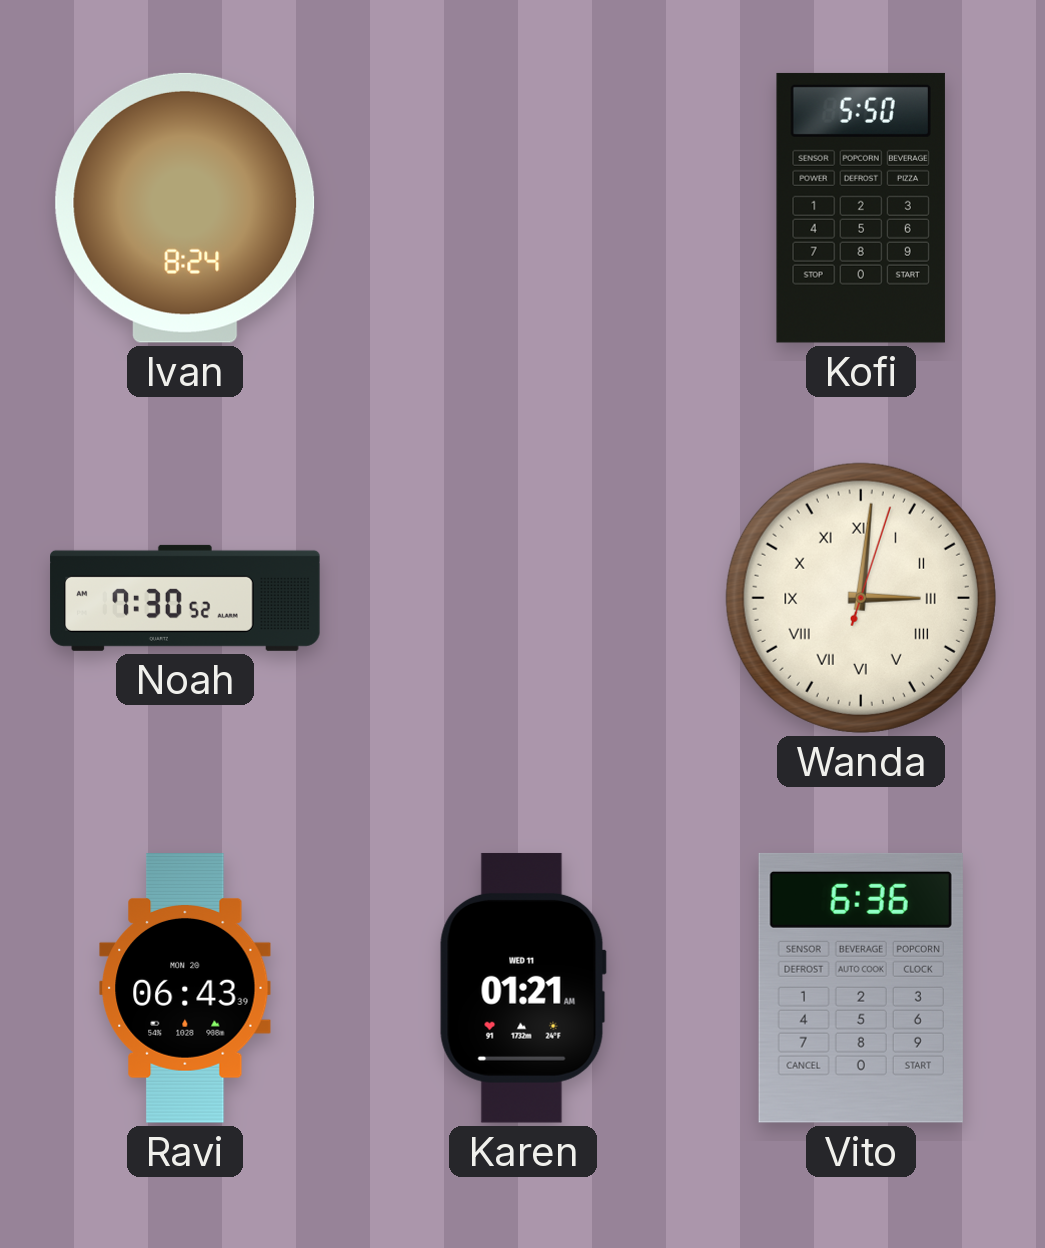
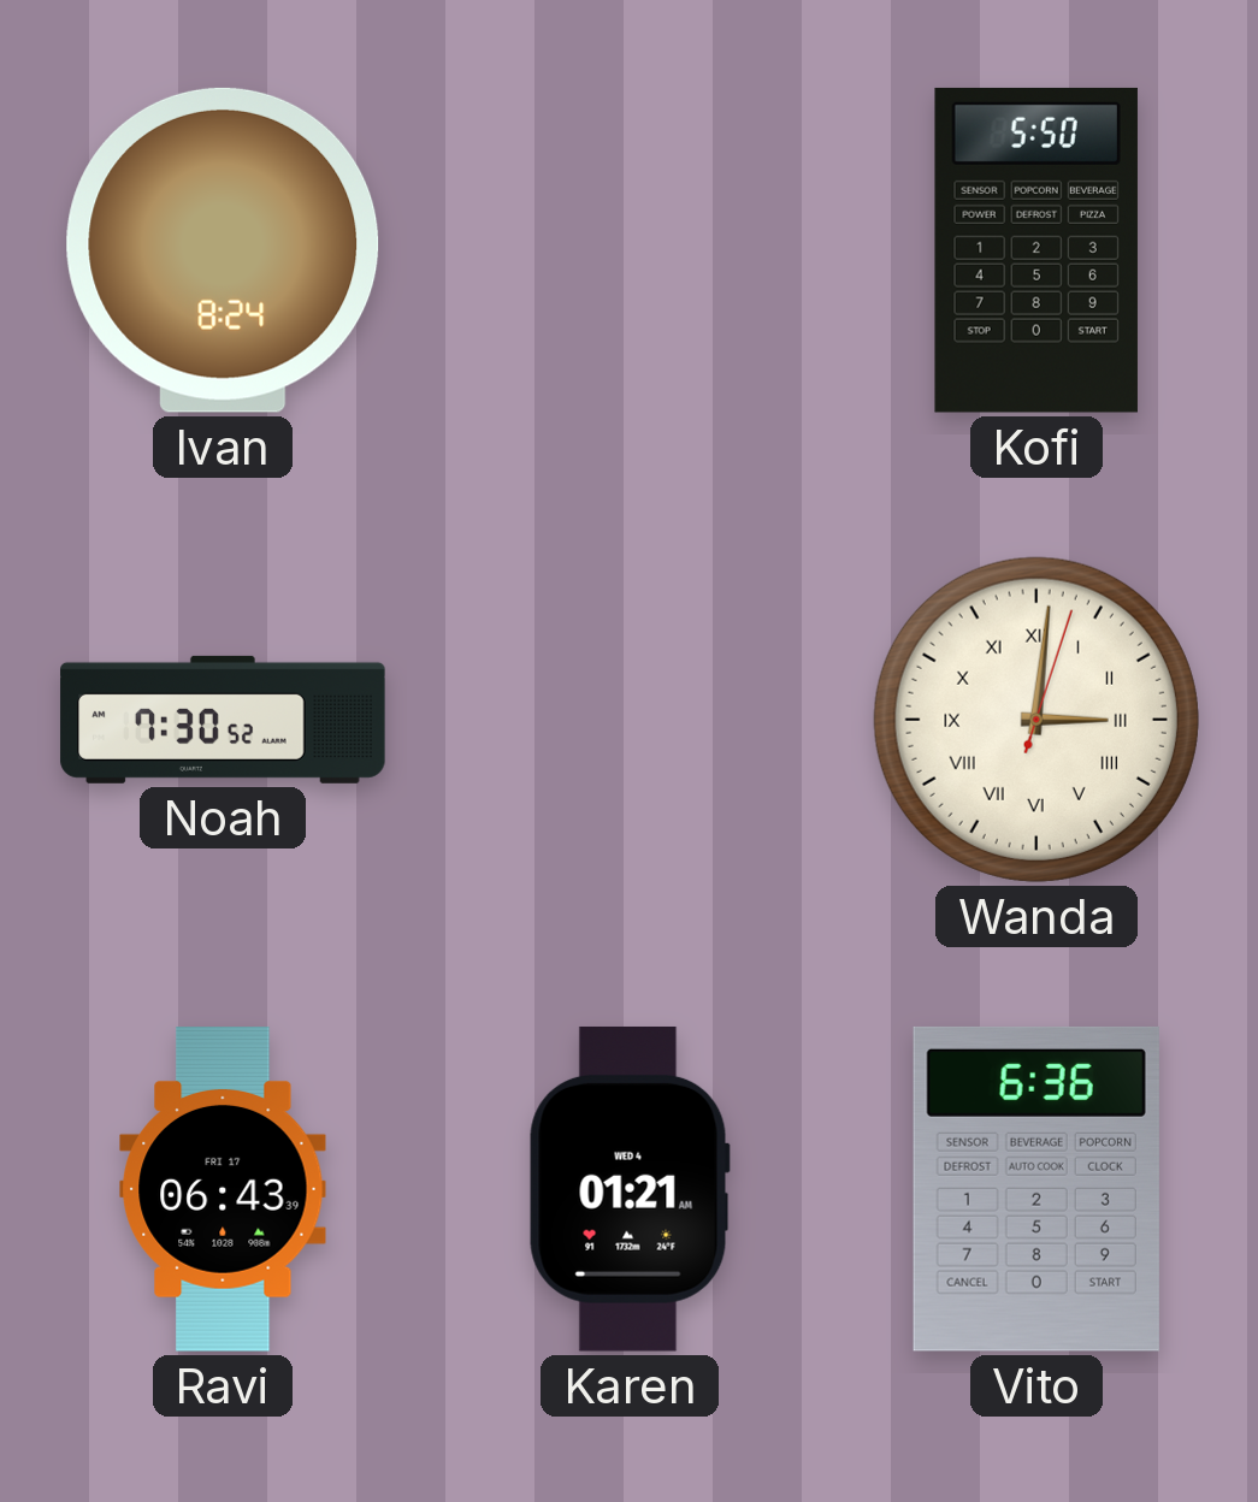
Ravi date: MON 20 -> FRI 17
Karen date: WED 11 -> WED 4
